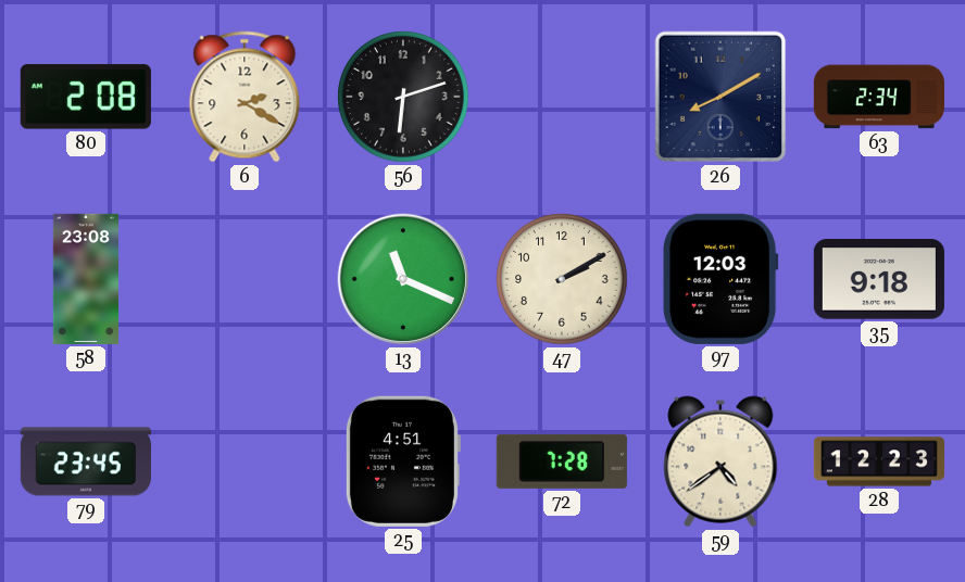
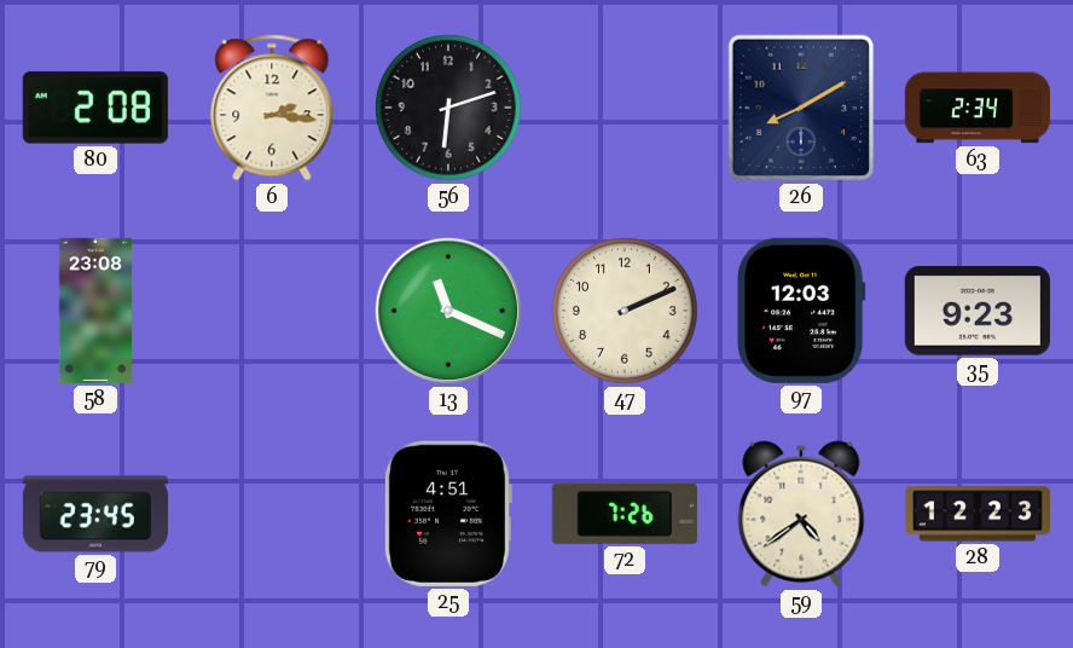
6: 2:20 -> 2:16
47: 2:10 -> 2:11
35: 9:18 -> 9:23
72: 7:28 -> 7:26
